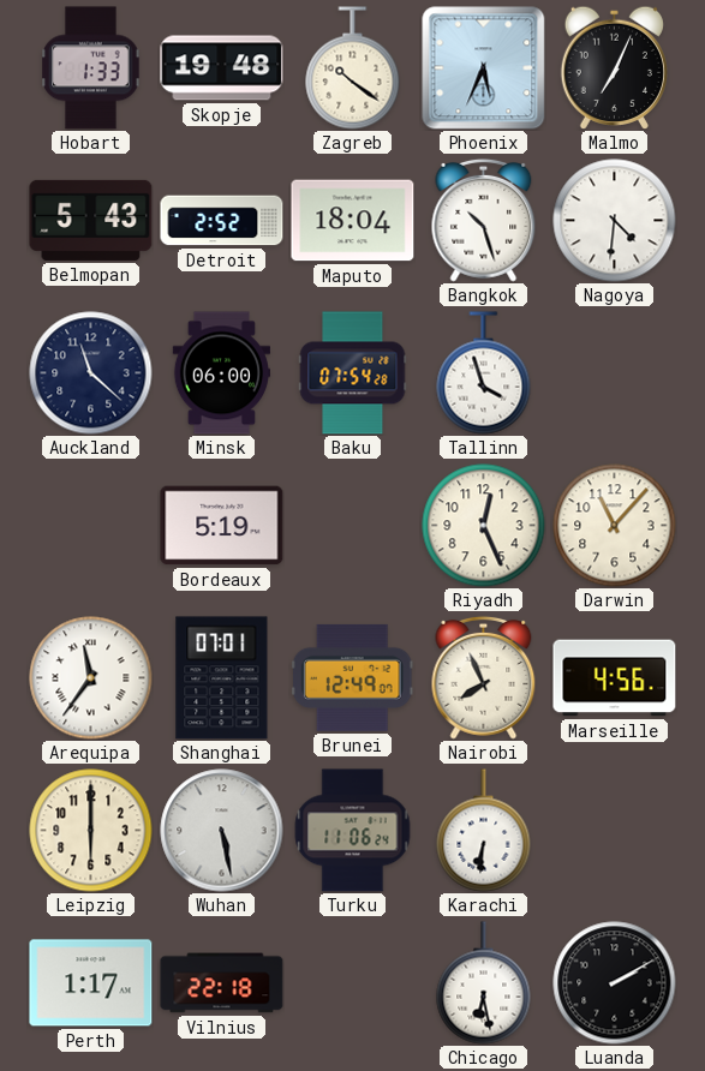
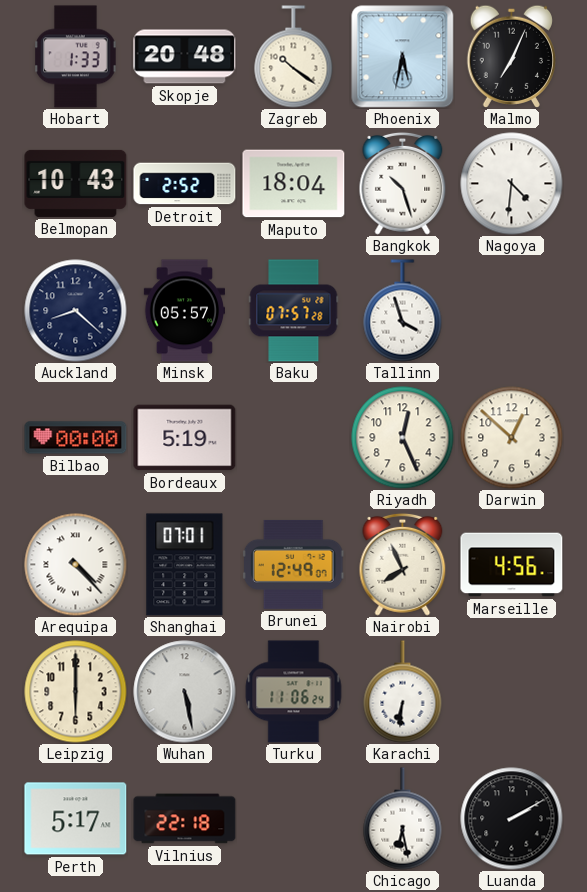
Skopje: 19:48 -> 20:48
Phoenix: 5:34 -> 5:32
Belmopan: 5:43 -> 10:43
Auckland: 11:22 -> 8:22
Minsk: 06:00 -> 05:57
Baku: 07:54 -> 07:57
Bilbao: none -> 00:00
Darwin: 11:07 -> 12:52
Arequipa: 11:36 -> 4:23
Perth: 1:17 -> 5:17
